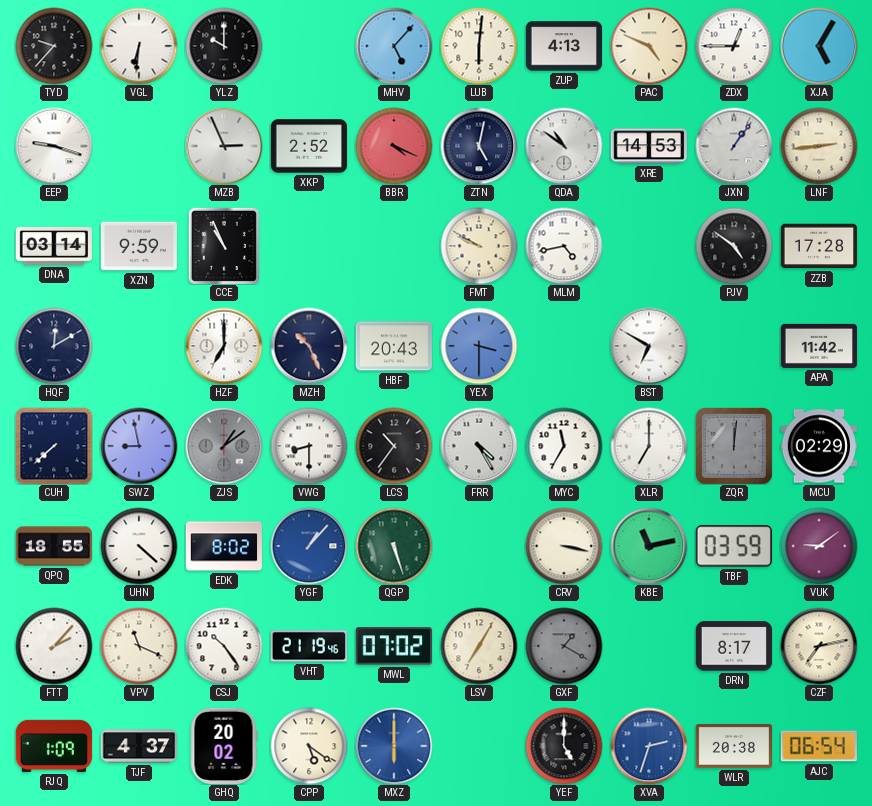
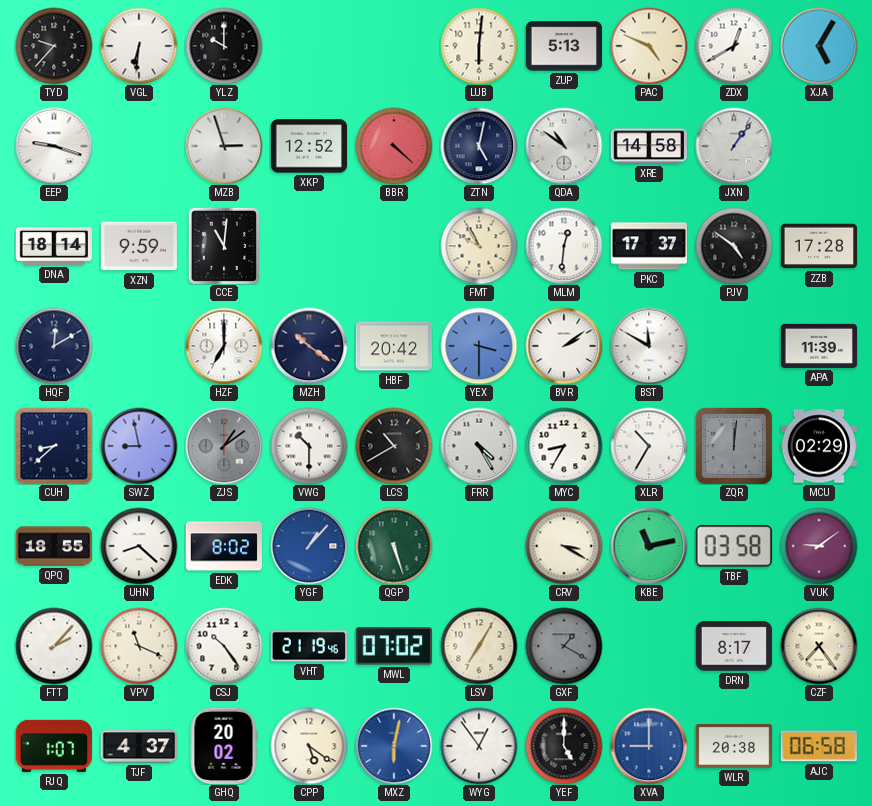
MHV: 5:07 -> none
ZUP: 4:13 -> 5:13
ZDX: 12:45 -> 12:40
MZB: 2:56 -> 2:57
XKP: 2:52 -> 12:52
BBR: 4:19 -> 4:22
XRE: 14:53 -> 14:58
LNF: 2:44 -> none
DNA: 03:14 -> 18:14
CCE: 10:56 -> 11:01
FMT: 9:49 -> 9:55
MLM: 4:43 -> 12:31
PKC: none -> 17:37
MZH: 10:26 -> 10:21
HBF: 20:43 -> 20:42
BVR: none -> 2:09
BST: 6:50 -> 11:50
APA: 11:42 -> 11:39
CUH: 7:38 -> 8:38
VWG: 8:30 -> 10:30
LCS: 10:36 -> 10:40
MYC: 11:35 -> 8:35
XLR: 7:00 -> 10:35
UHN: 4:22 -> 8:22
CRV: 3:17 -> 3:20
TBF: 03:59 -> 03:58
CZF: 7:13 -> 7:24
RJQ: 1:09 -> 1:07
MXZ: 6:00 -> 6:02
WYG: none -> 12:54
XVA: 2:33 -> 9:00
AJC: 06:54 -> 06:58
